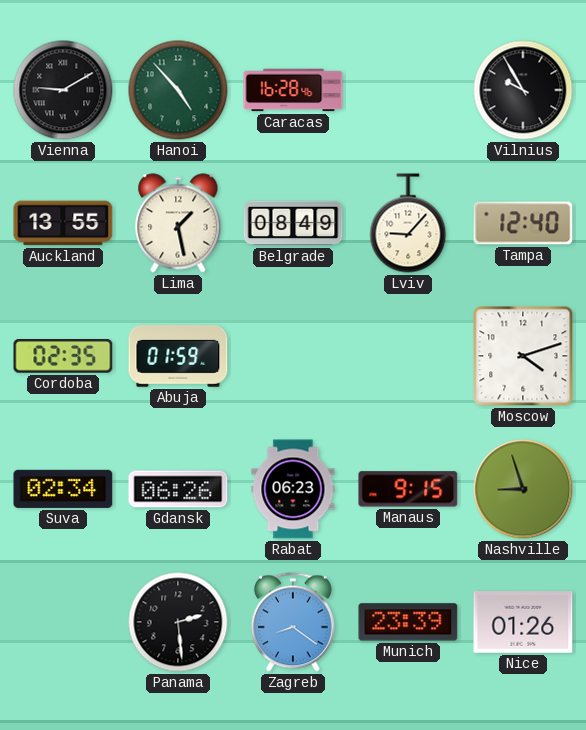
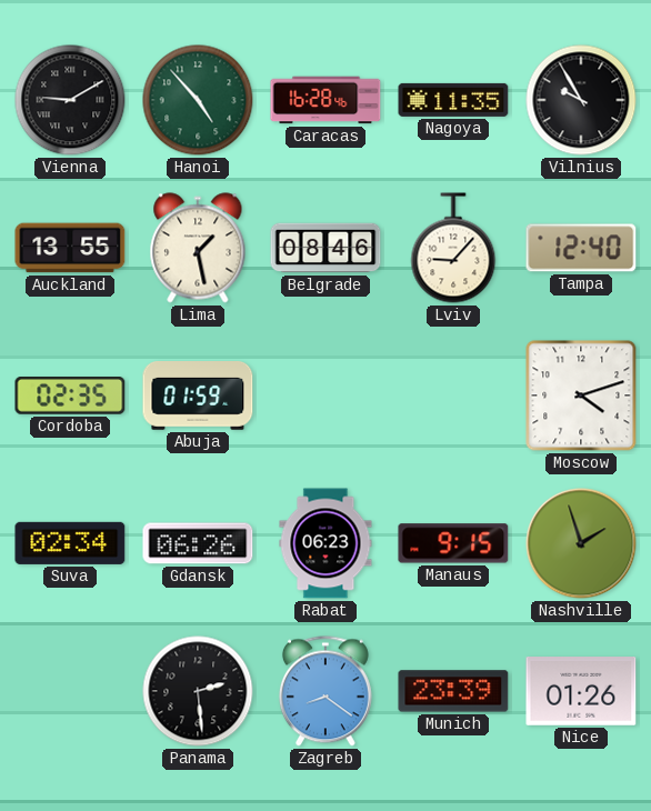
Nagoya: none -> 11:35
Belgrade: 08:49 -> 08:46
Nashville: 8:57 -> 1:57
